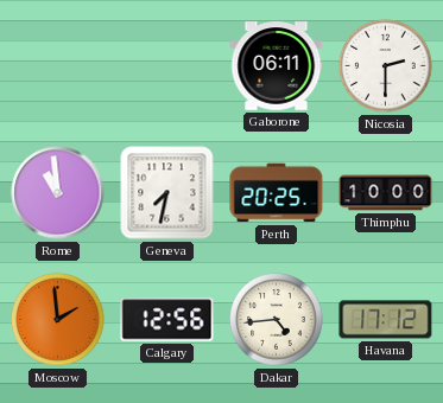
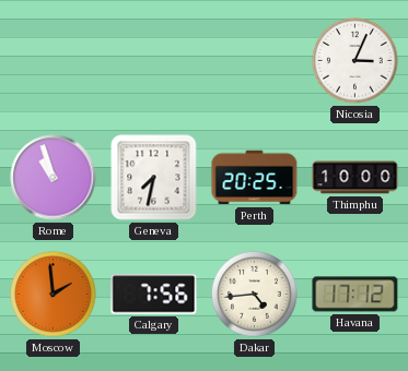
Gaborone: 06:11 -> none
Nicosia: 2:30 -> 3:04
Rome: 10:59 -> 10:57
Calgary: 12:56 -> 7:56
